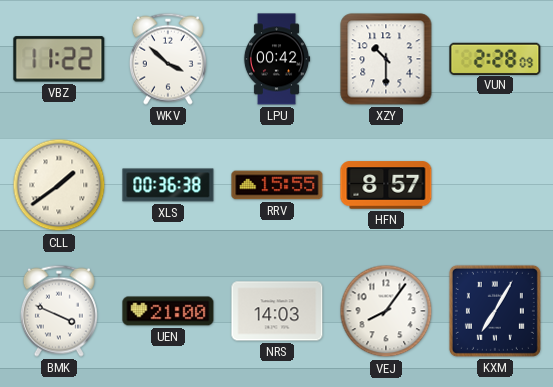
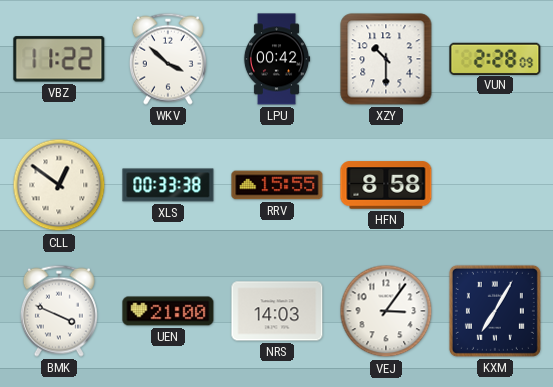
CLL: 1:39 -> 12:51
XLS: 00:36 -> 00:33
HFN: 8:57 -> 8:58
VEJ: 8:06 -> 3:06
